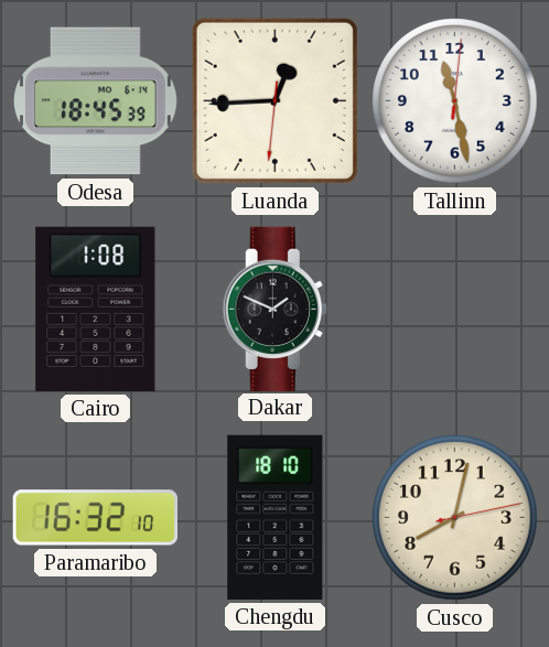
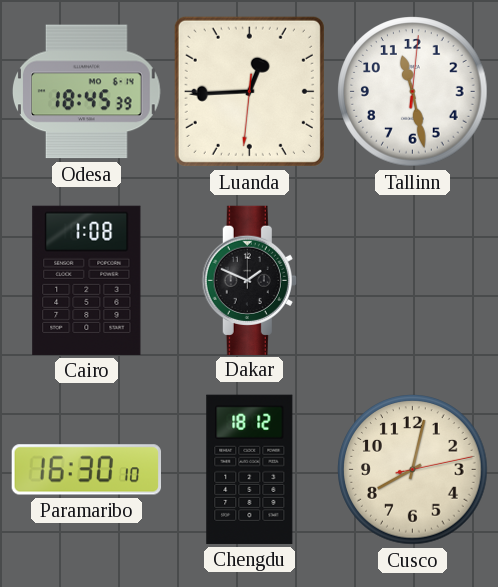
Paramaribo: 16:32 -> 16:30
Chengdu: 18:10 -> 18:12
